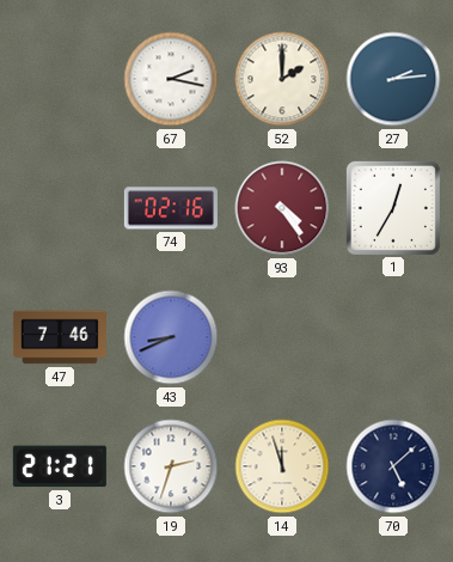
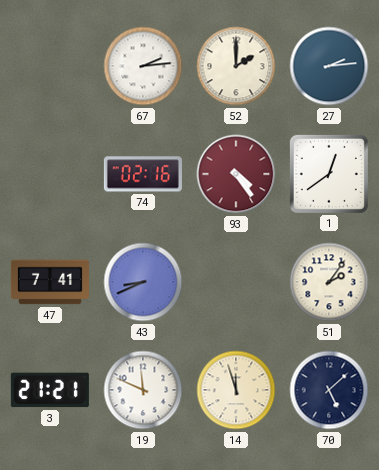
67: 2:17 -> 2:14
1: 12:35 -> 12:39
47: 7:46 -> 7:41
51: none -> 2:06
19: 2:33 -> 11:49
